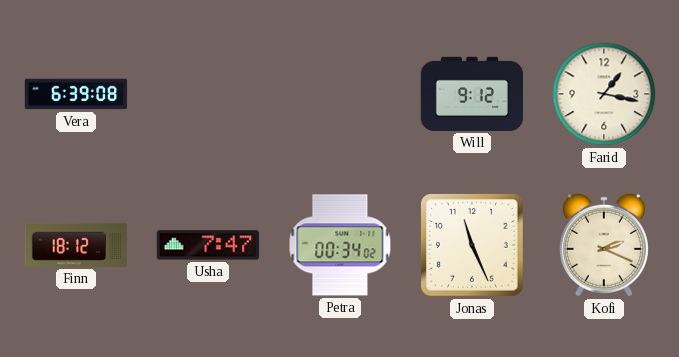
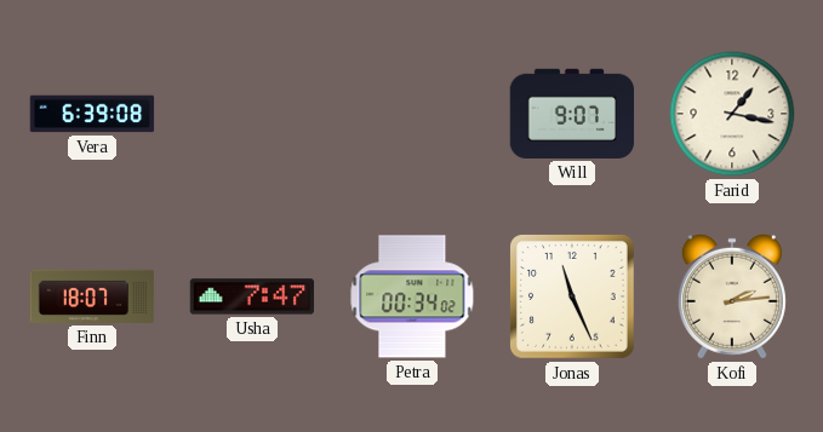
Will: 9:12 -> 9:07
Finn: 18:12 -> 18:07
Kofi: 2:19 -> 2:14
